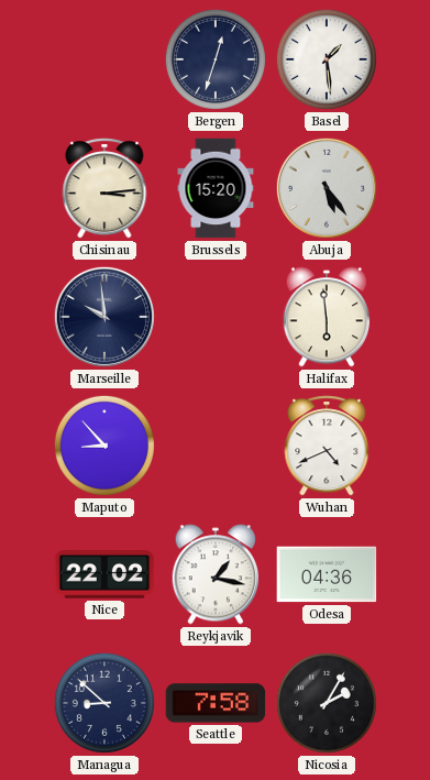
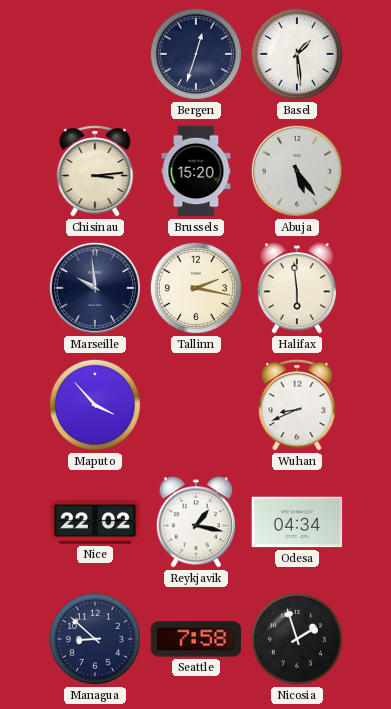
Tallinn: none -> 2:17
Maputo: 8:53 -> 3:53
Wuhan: 4:41 -> 8:41
Odesa: 04:36 -> 04:34
Nicosia: 2:05 -> 1:57
